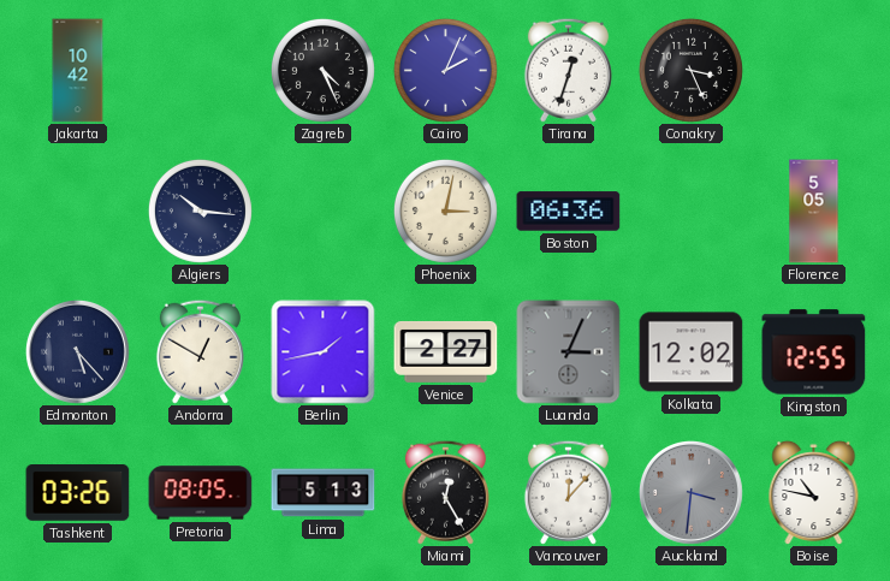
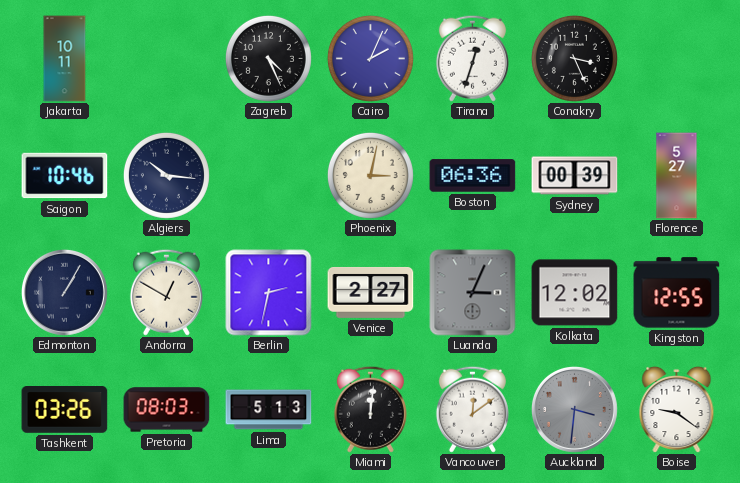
Jakarta: 10:42 -> 10:11
Saigon: none -> 10:46
Sydney: none -> 00:39
Florence: 5:05 -> 5:27
Edmonton: 5:23 -> 1:05
Berlin: 1:43 -> 2:32
Pretoria: 08:05 -> 08:03
Miami: 12:25 -> 12:01
Vancouver: 12:07 -> 12:09
Boise: 10:47 -> 9:21
